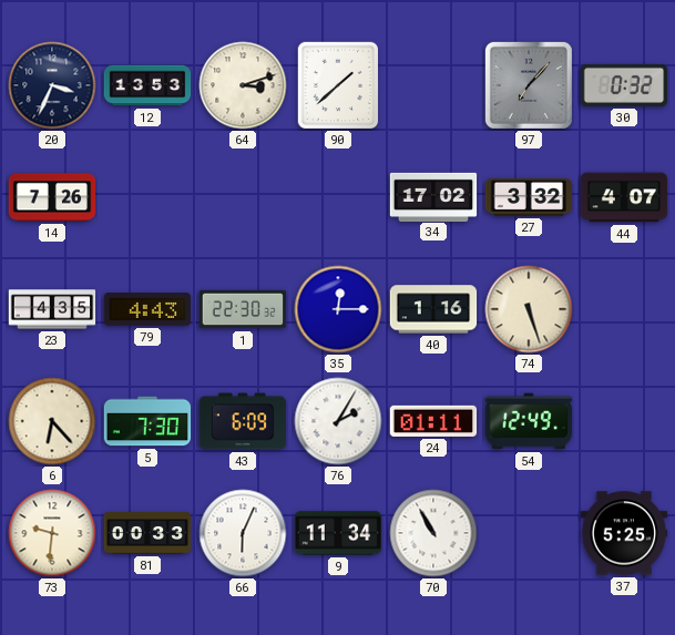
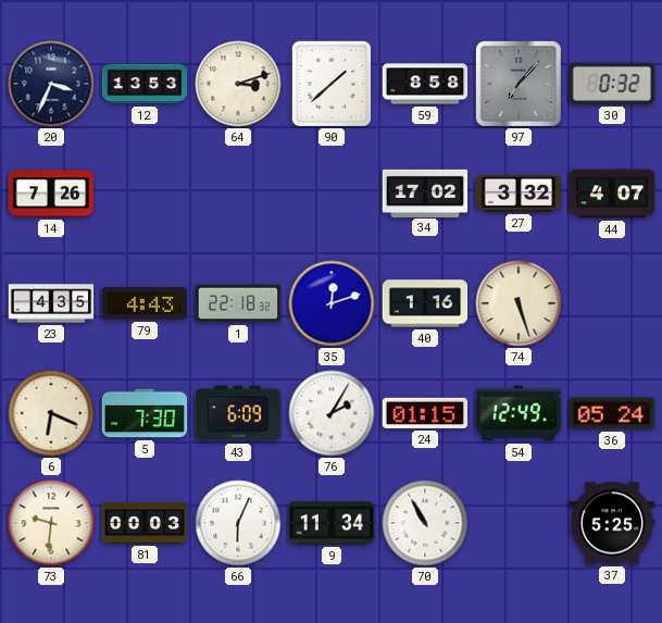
59: none -> 8:58
1: 22:30 -> 22:18
35: 12:15 -> 12:12
6: 6:23 -> 6:19
24: 01:11 -> 01:15
36: none -> 05:24
81: 00:33 -> 00:03
